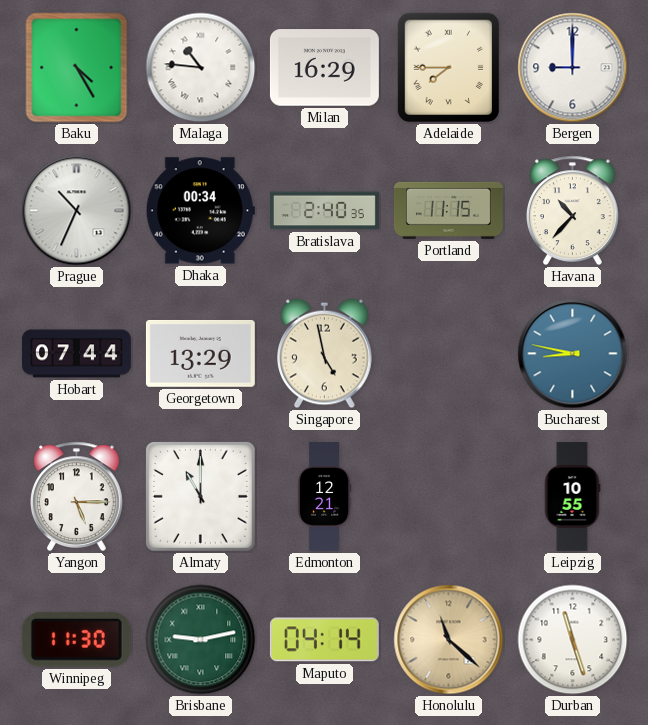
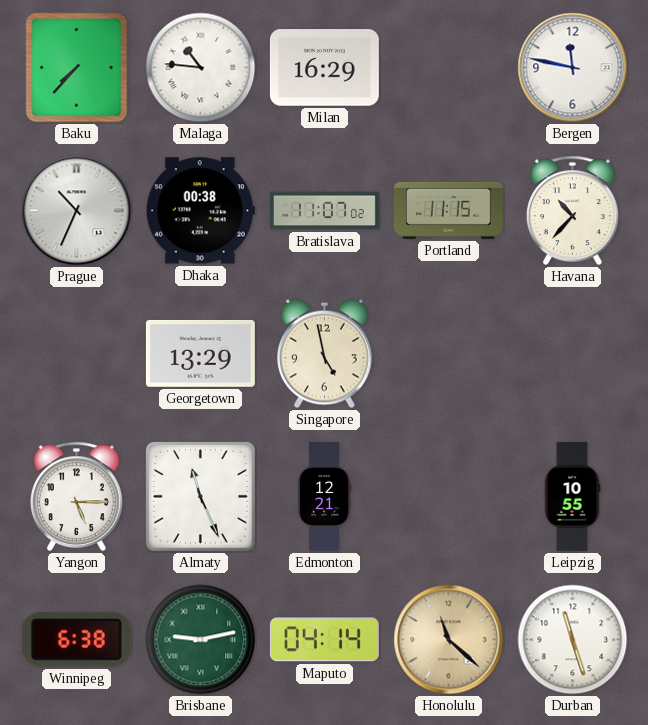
Baku: 4:25 -> 7:37
Adelaide: 7:45 -> none
Bergen: 9:00 -> 11:47
Dhaka: 00:34 -> 00:38
Bratislava: 2:40 -> 11:07
Hobart: 07:44 -> none
Bucharest: 8:47 -> none
Almaty: 11:00 -> 11:26
Winnipeg: 11:30 -> 6:38
